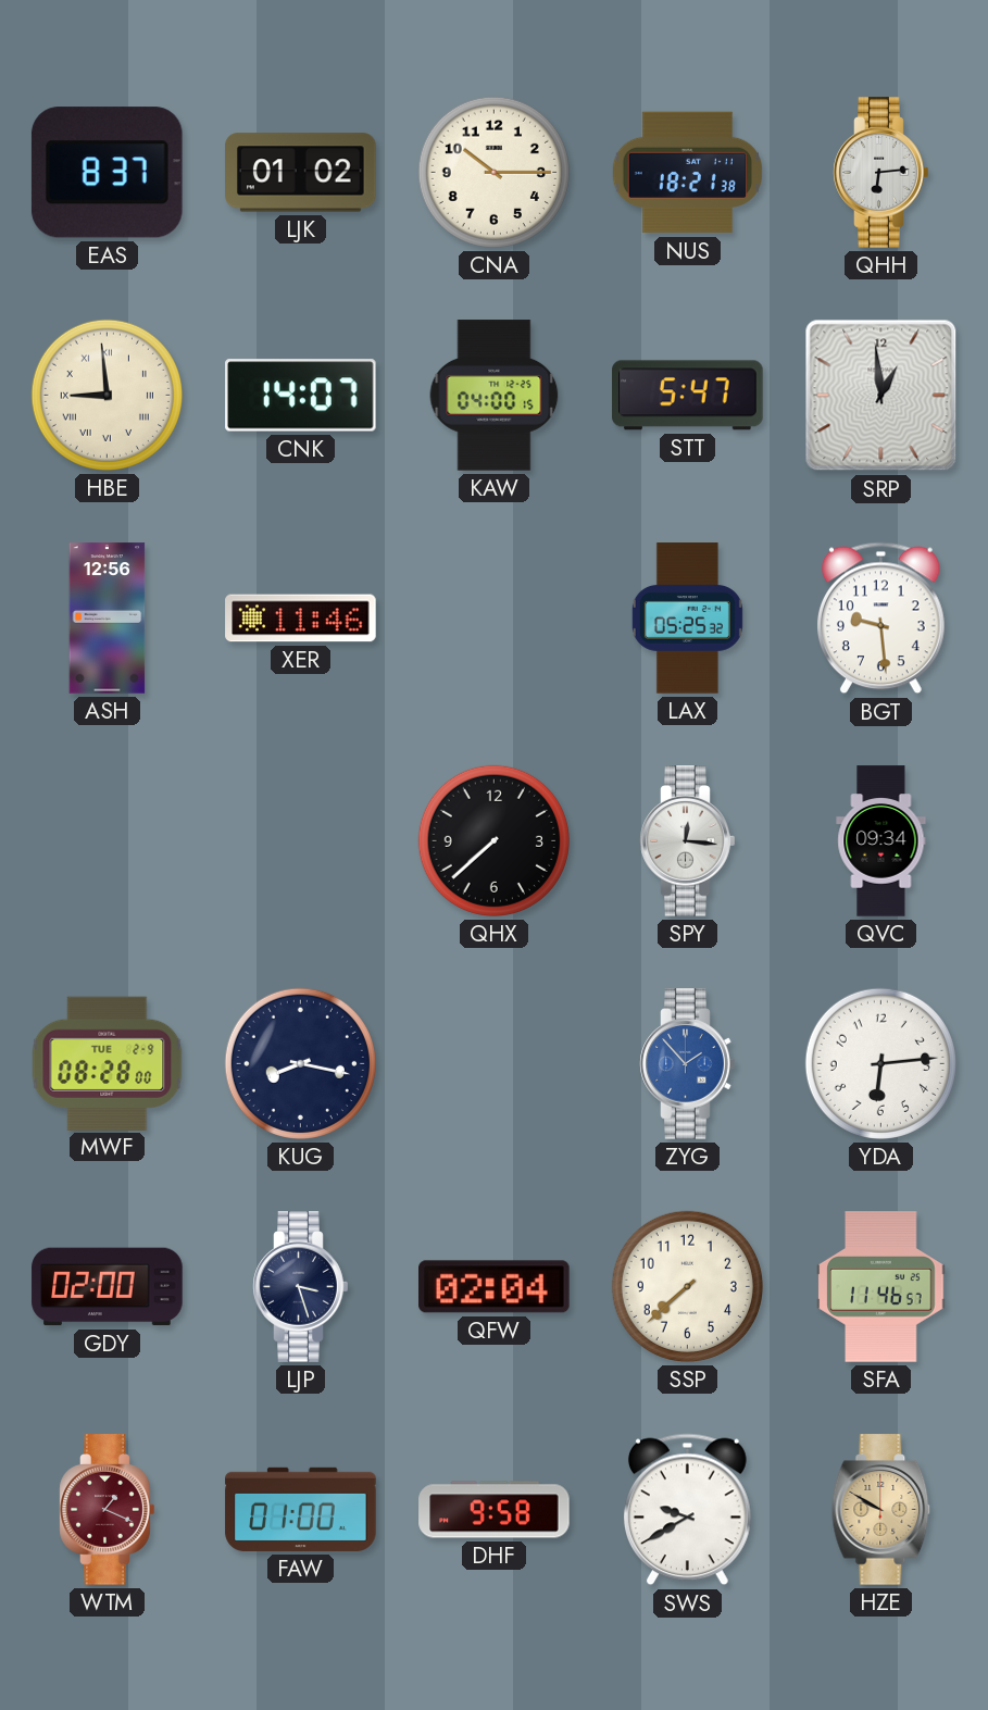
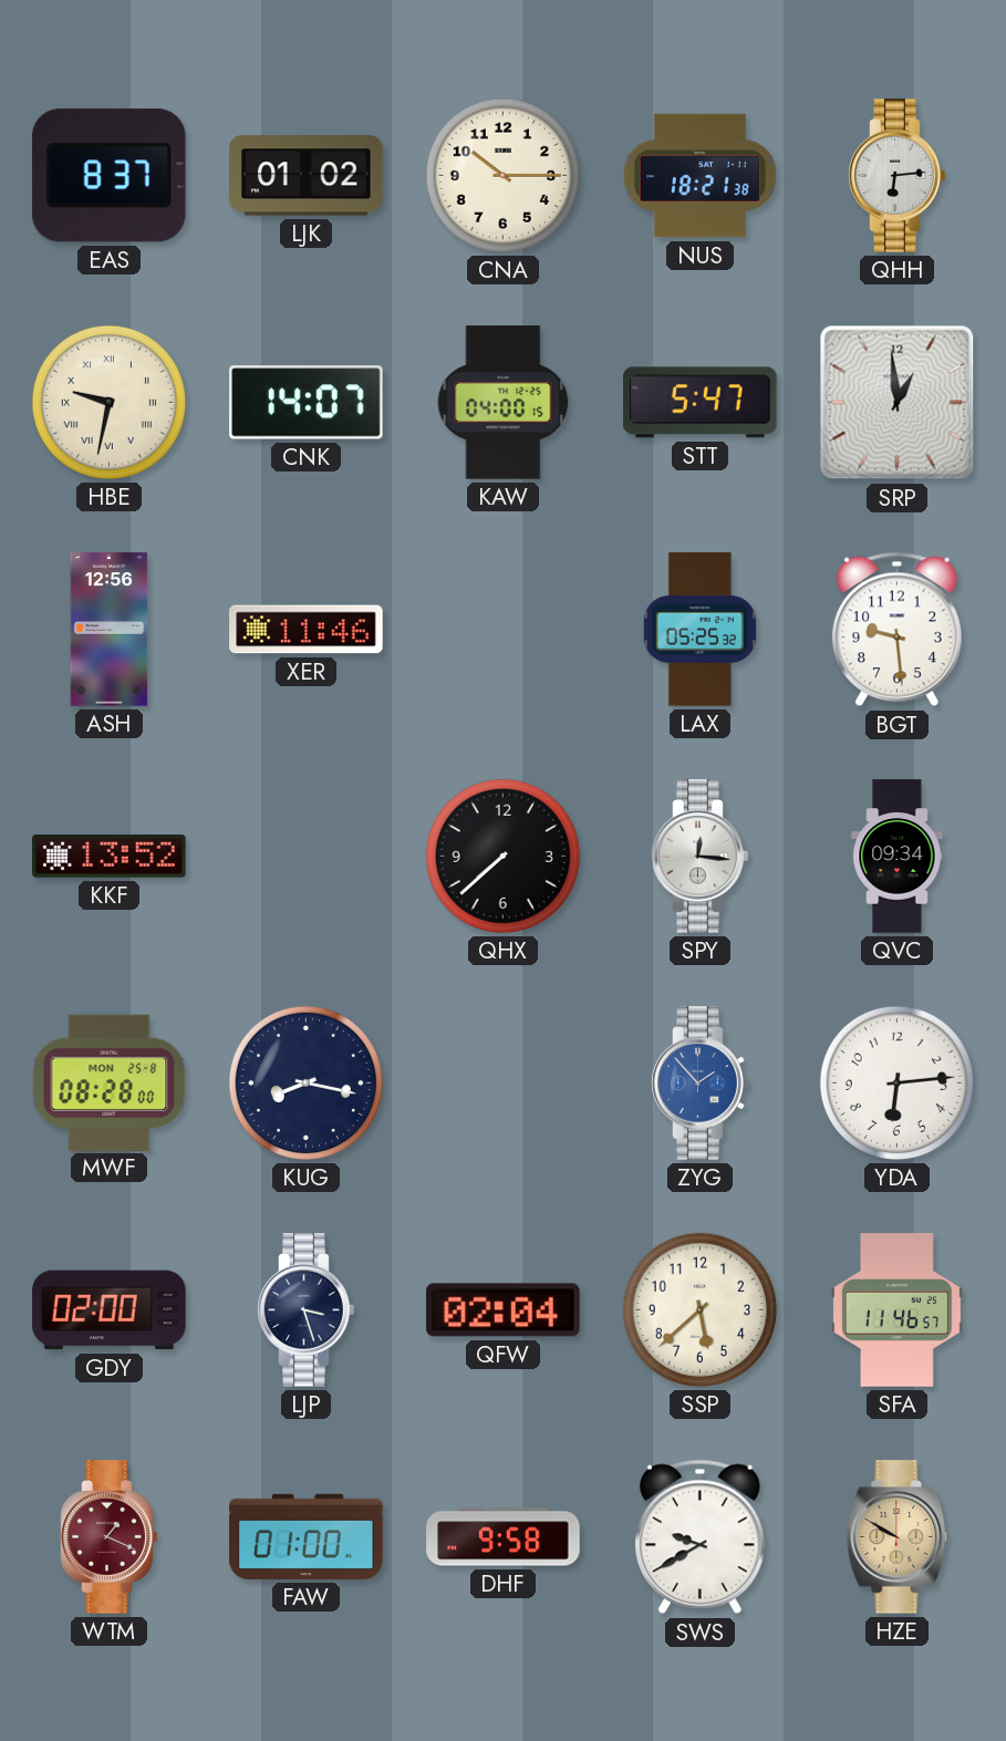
HBE: 8:59 -> 9:32
KKF: none -> 13:52
MWF date: TUE 2-9 -> MON 25-8
SSP: 7:38 -> 5:38
